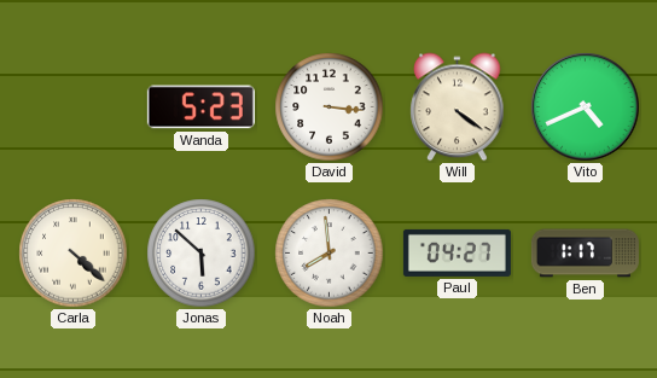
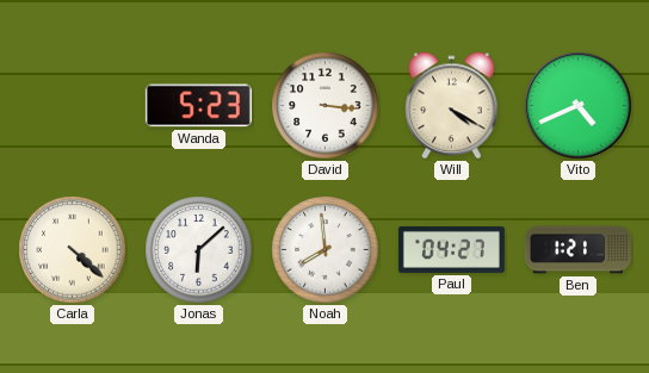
Will: 4:21 -> 4:20
Jonas: 5:52 -> 6:08
Ben: 1:17 -> 1:21
